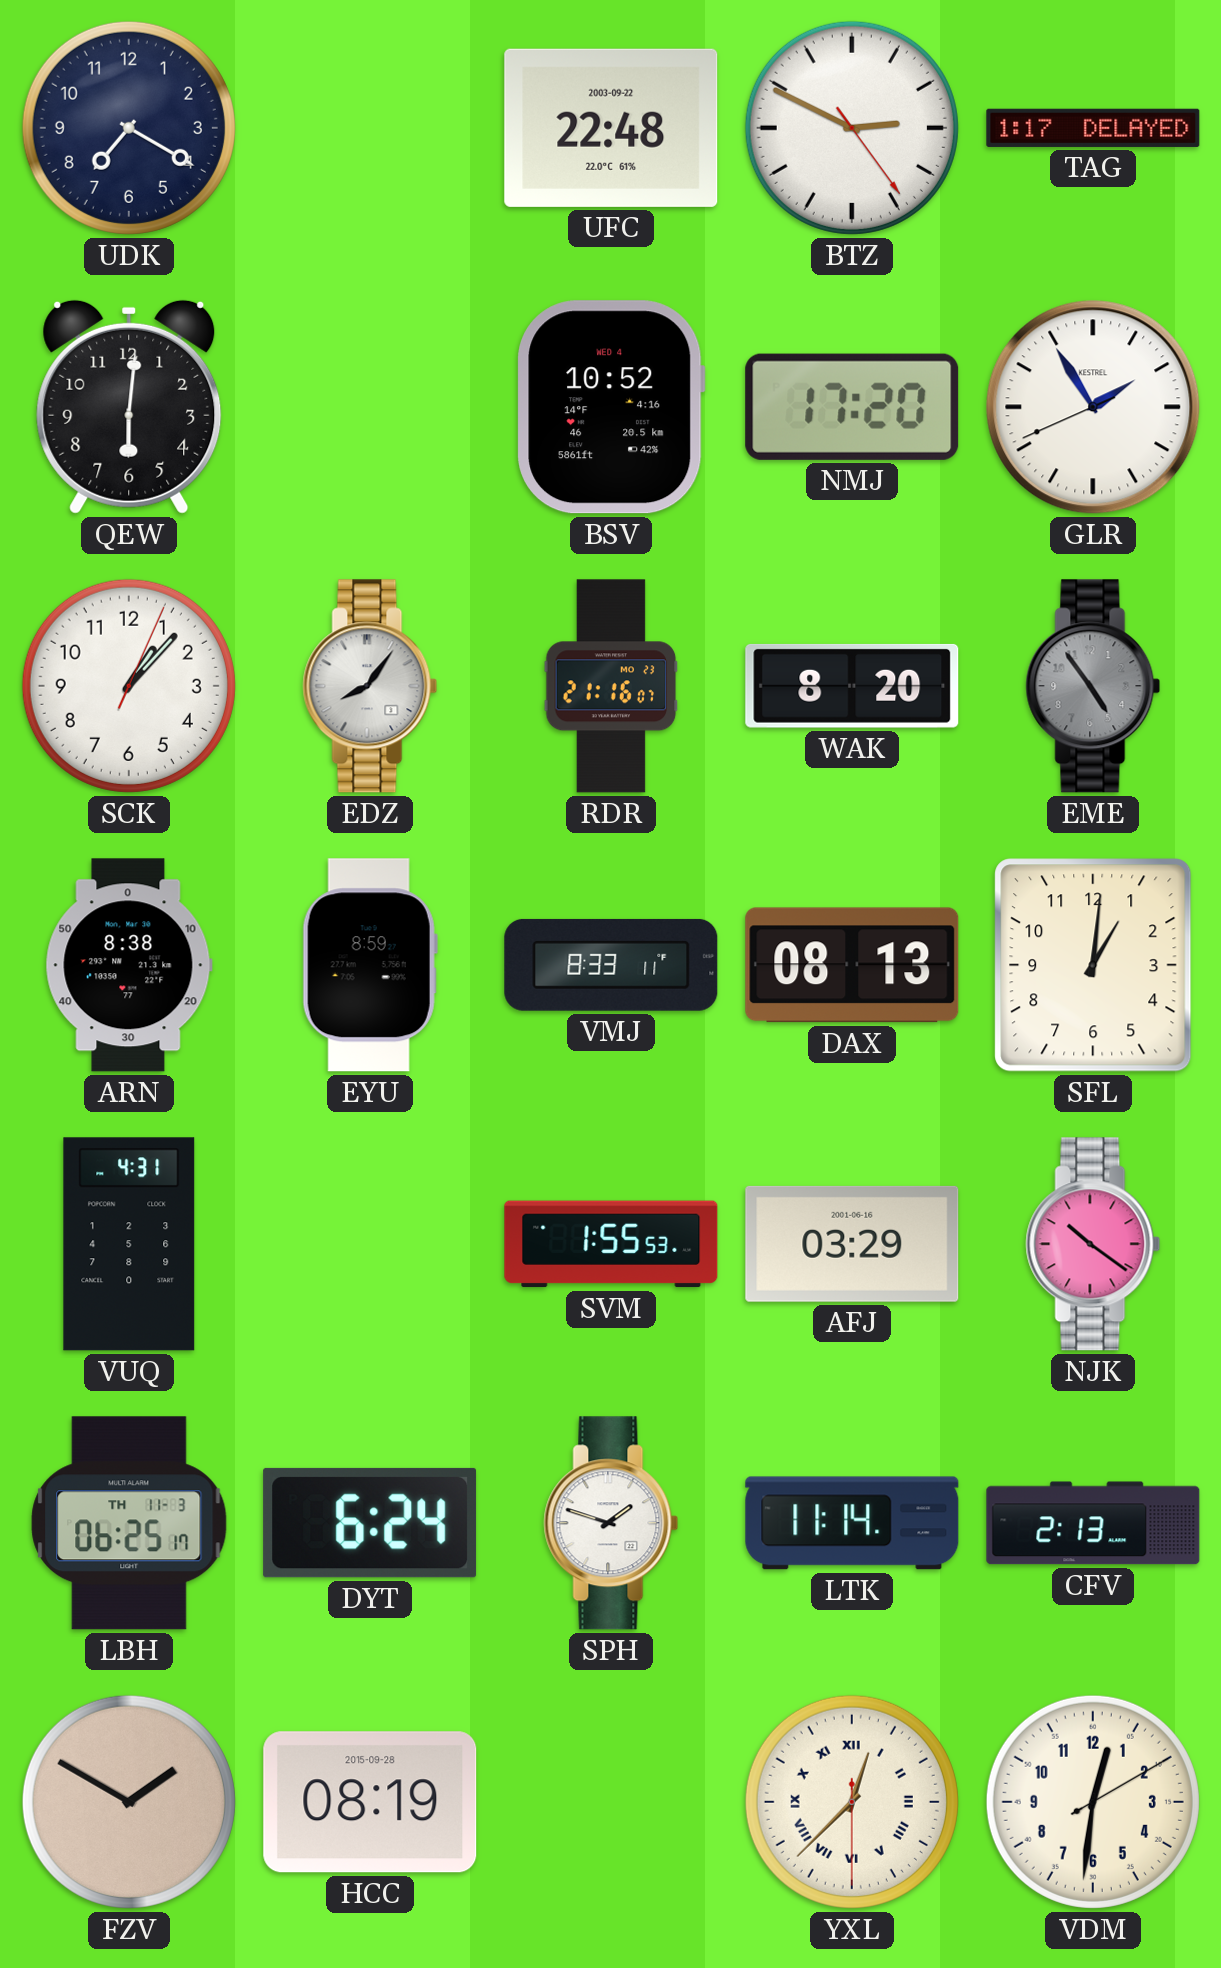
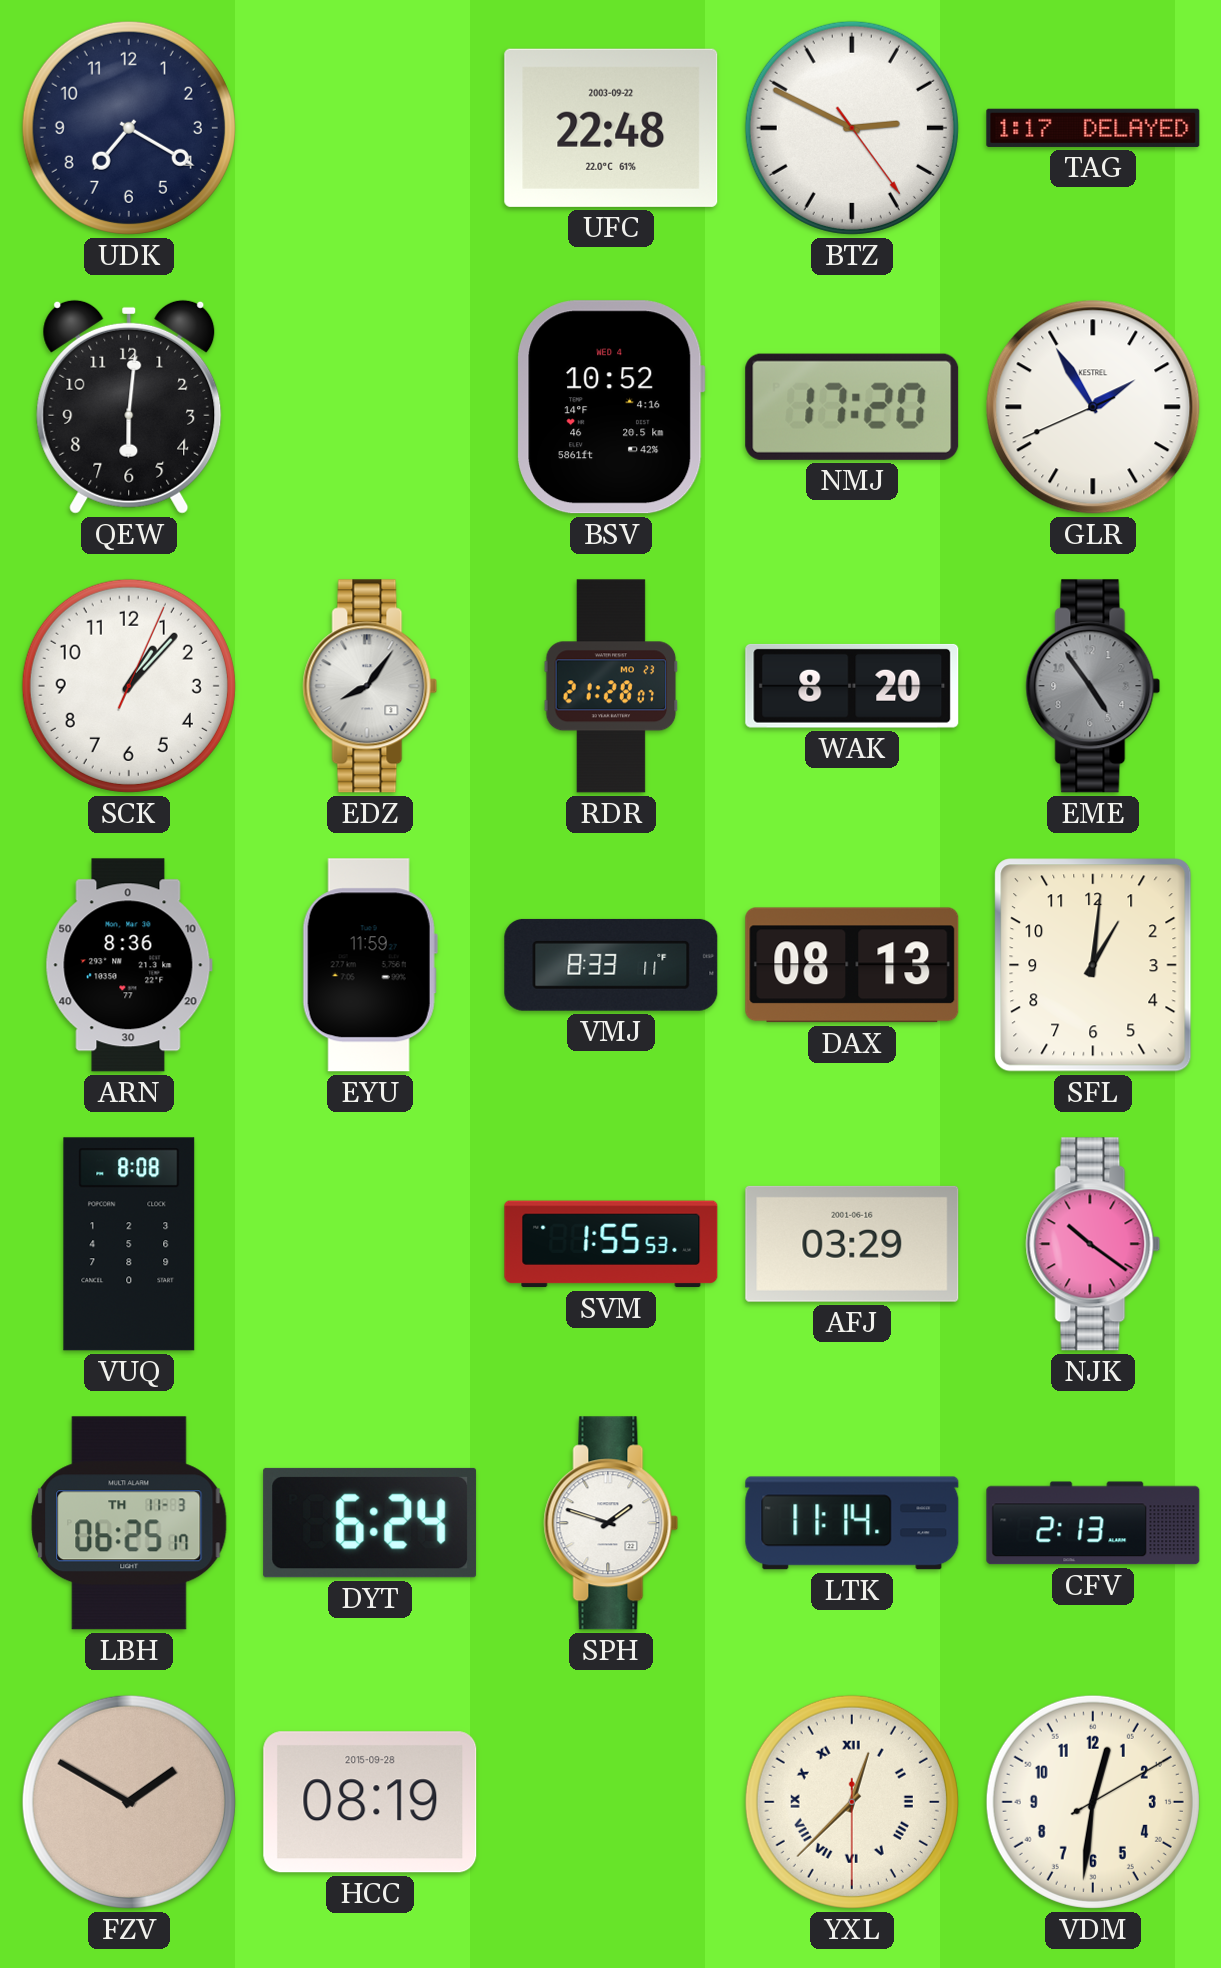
RDR: 21:16 -> 21:28
ARN: 8:38 -> 8:36
EYU: 8:59 -> 11:59
VUQ: 4:31 -> 8:08
